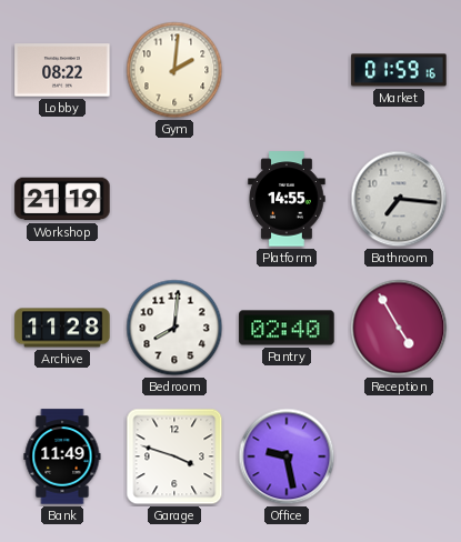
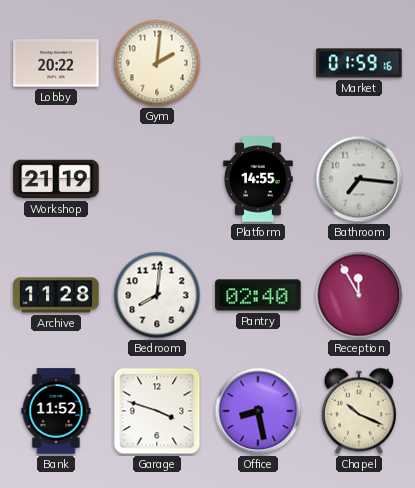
Lobby: 08:22 -> 20:22
Reception: 4:55 -> 11:55
Bank: 11:49 -> 11:52
Office: 9:28 -> 8:28
Chapel: none -> 10:19
